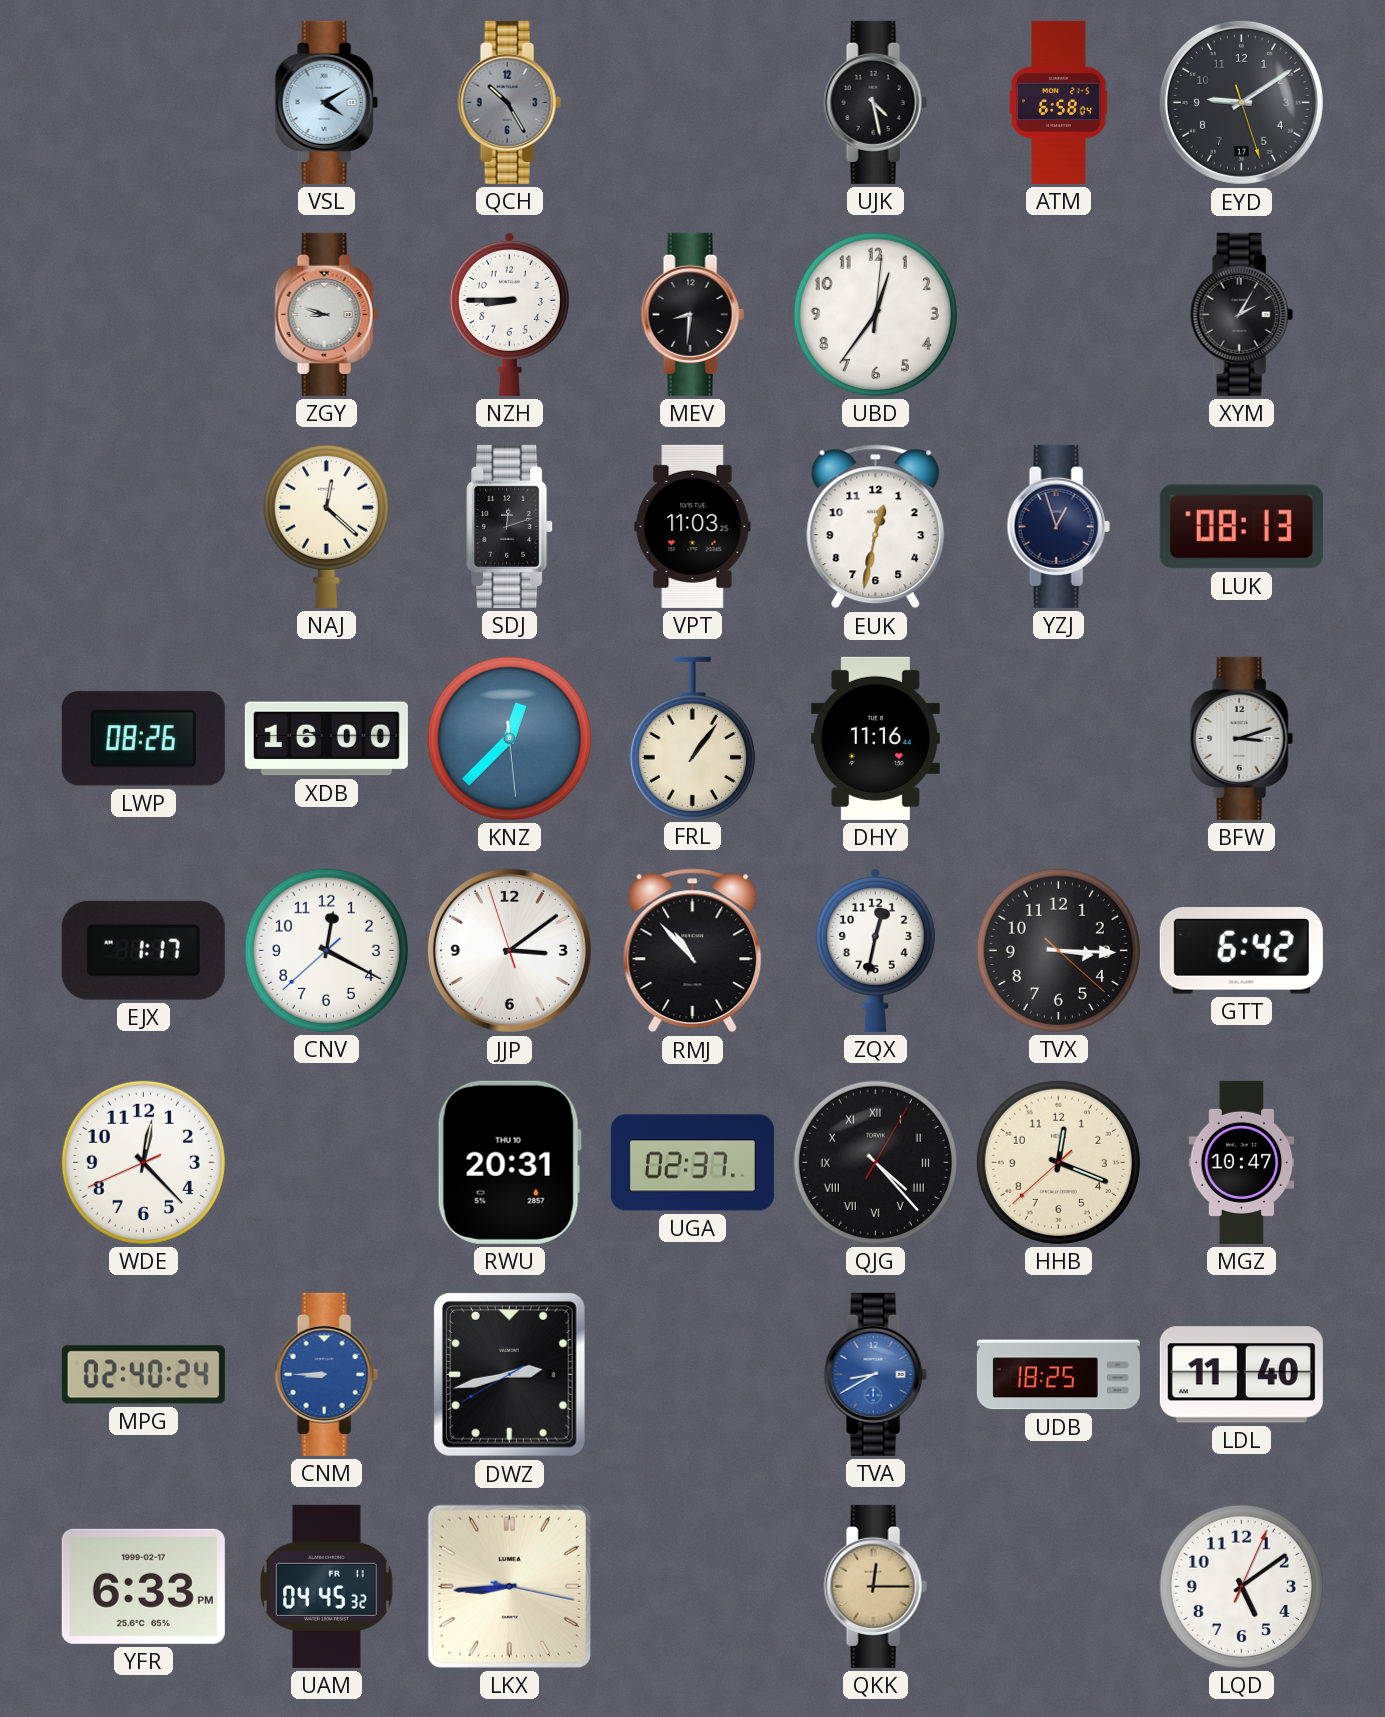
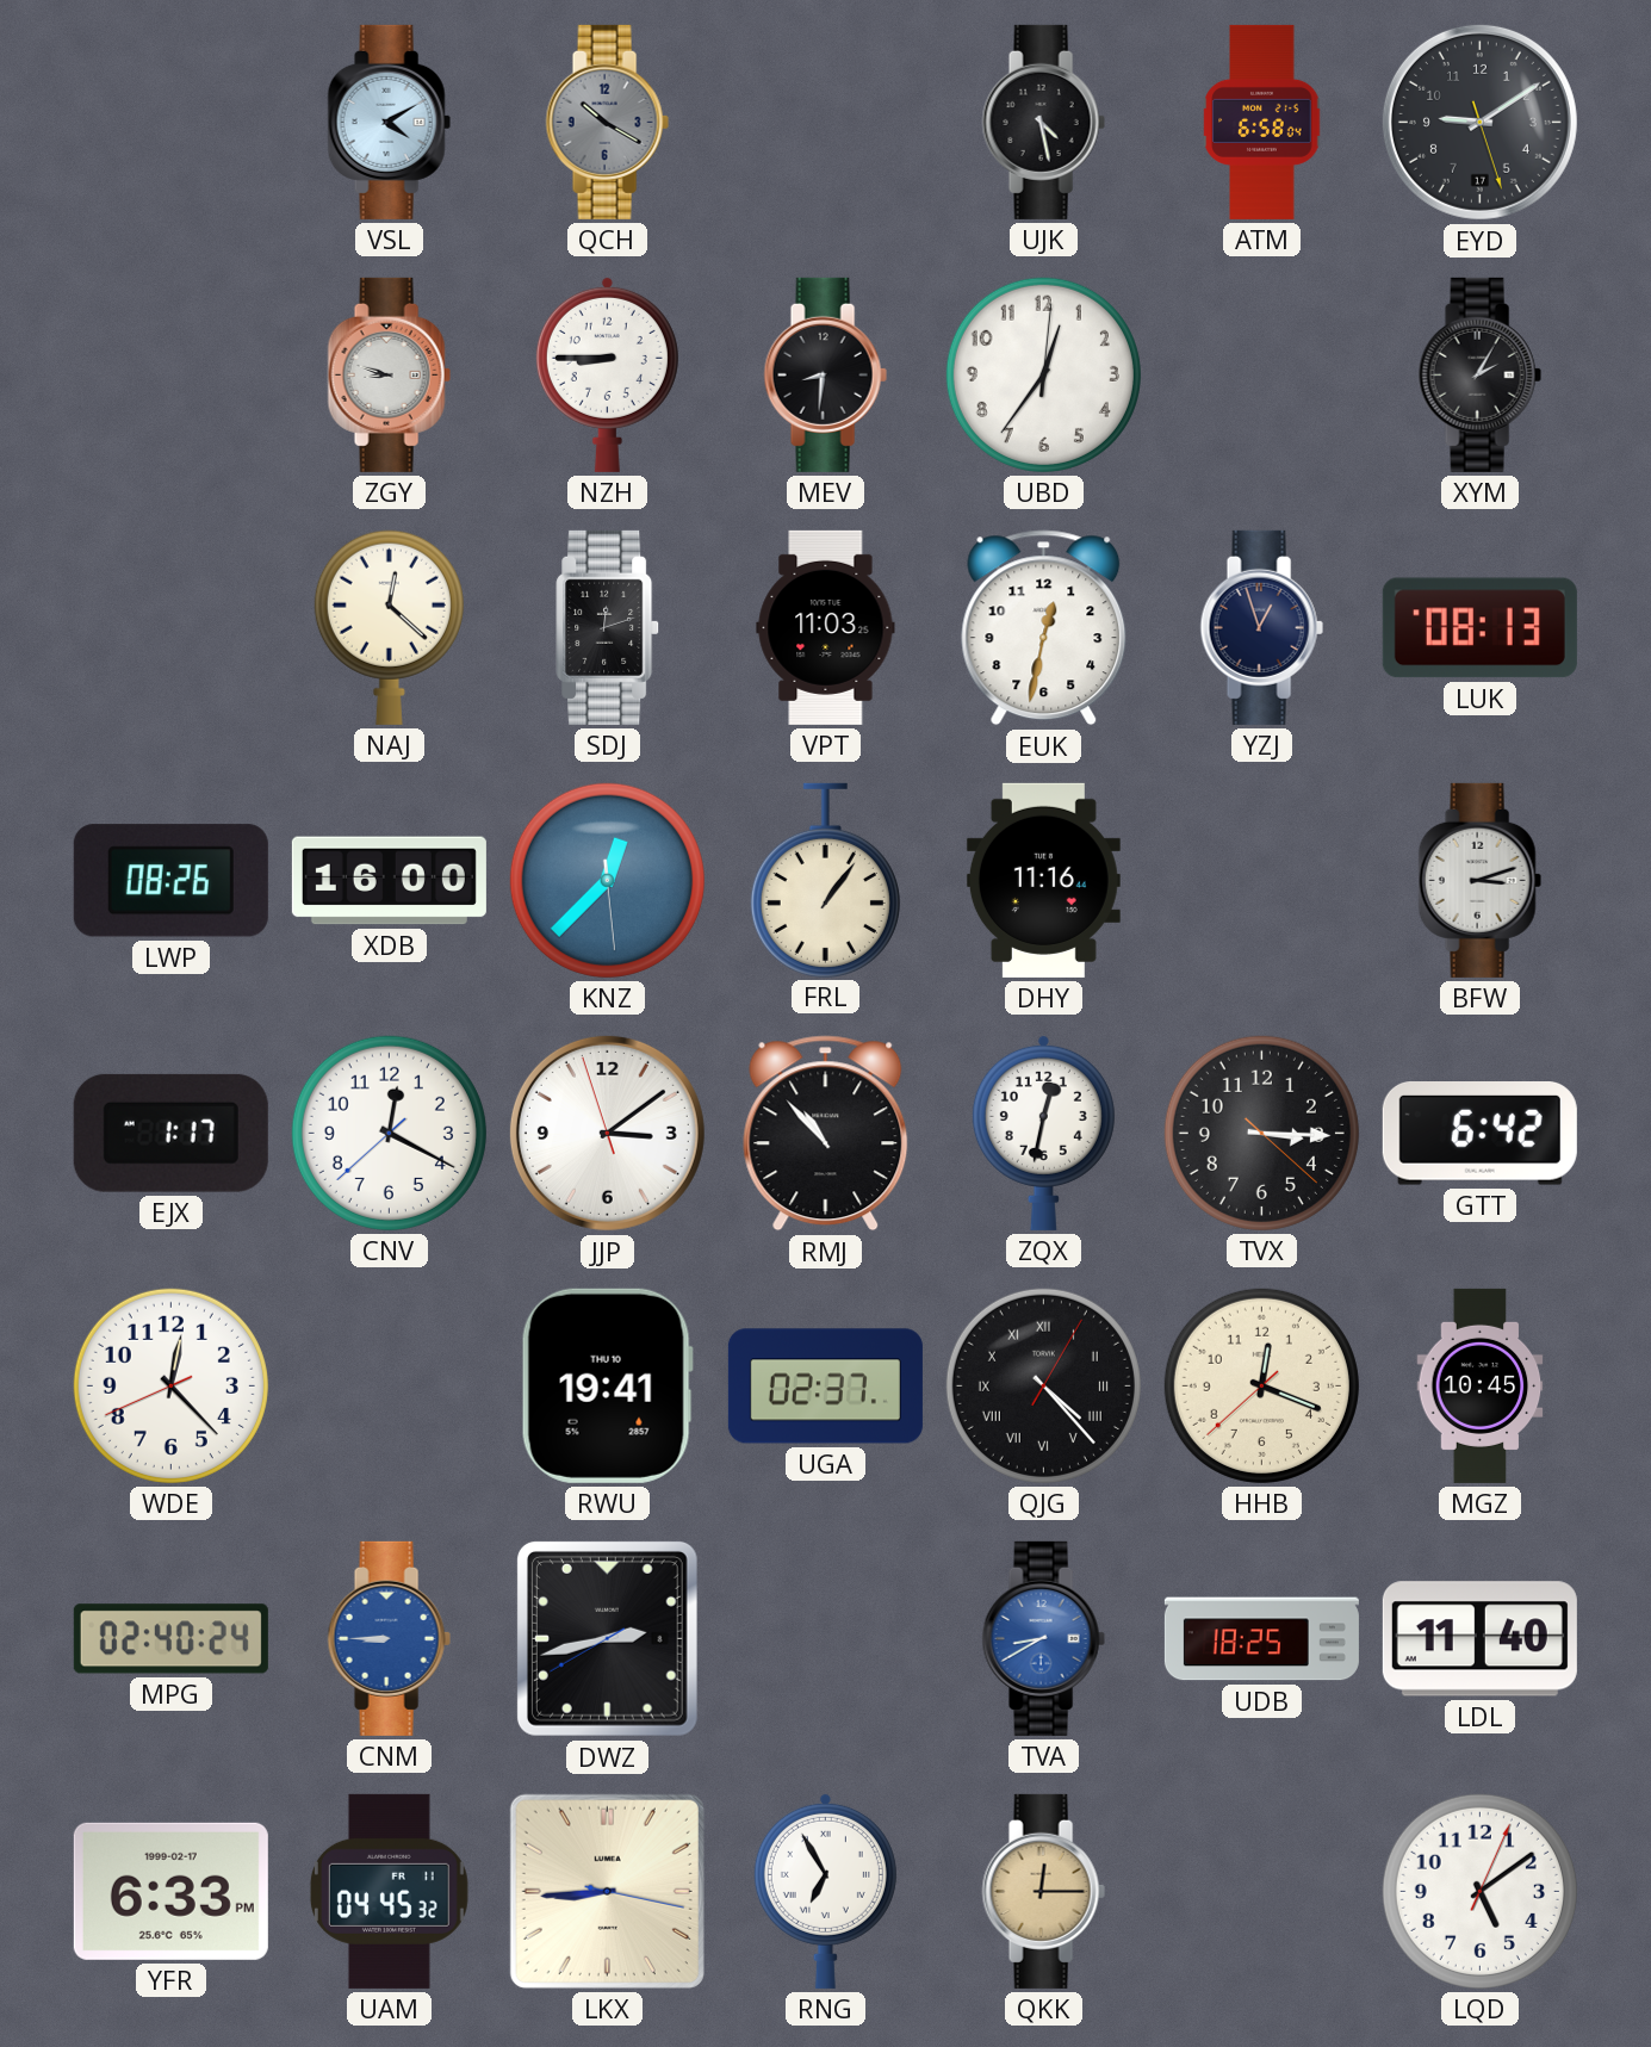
QCH: 10:25 -> 10:20
RWU: 20:31 -> 19:41
MGZ: 10:47 -> 10:45
RNG: none -> 6:55
